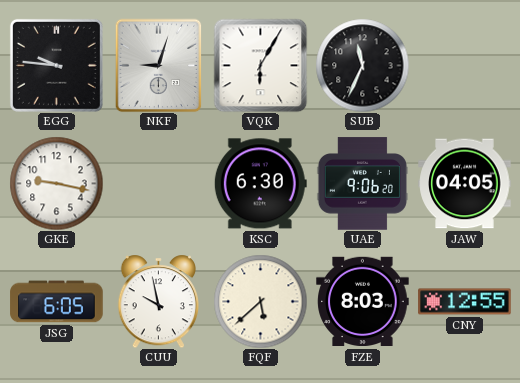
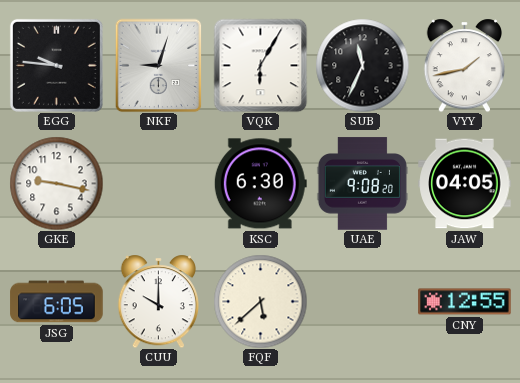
VYY: none -> 1:43
UAE: 9:06 -> 9:08
CUU: 9:58 -> 10:00
FZE: 8:03 -> none
